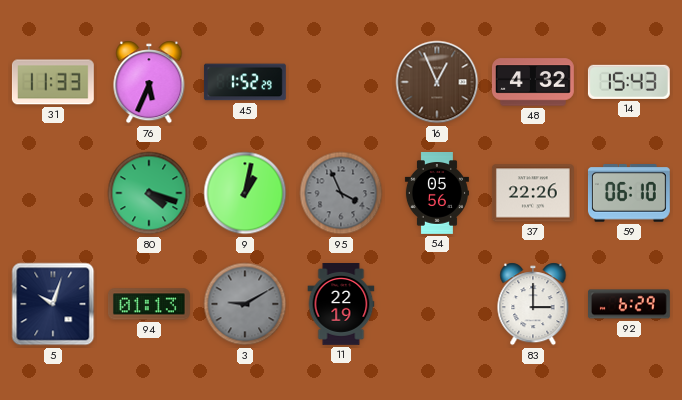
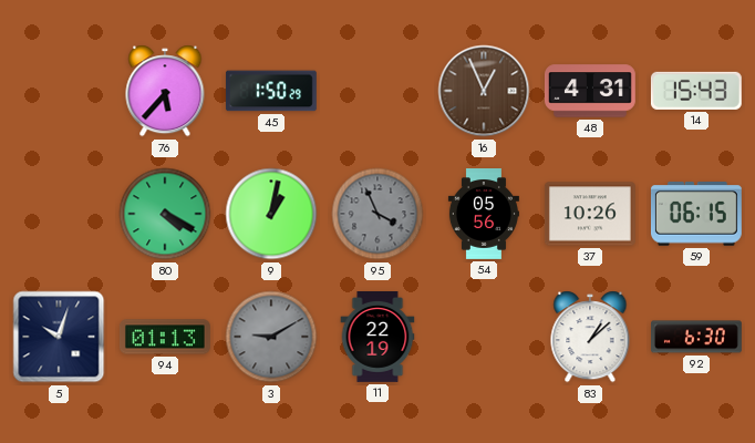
31: 11:33 -> none
76: 5:34 -> 5:37
45: 1:52 -> 1:50
48: 4:32 -> 4:31
80: 4:18 -> 4:20
37: 22:26 -> 10:26
59: 06:10 -> 06:15
83: 3:00 -> 1:08
92: 6:29 -> 6:30
